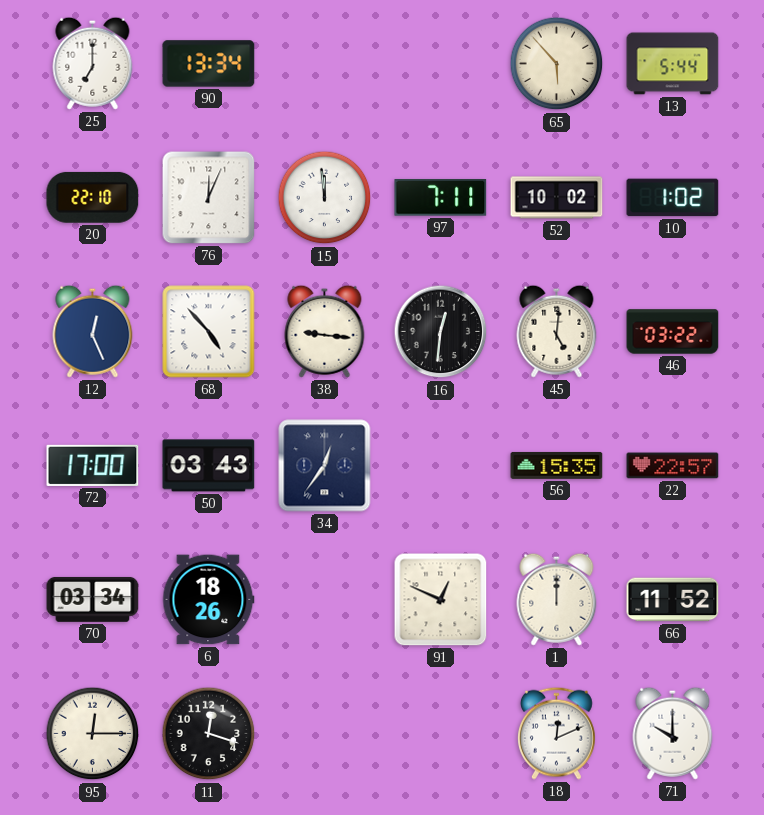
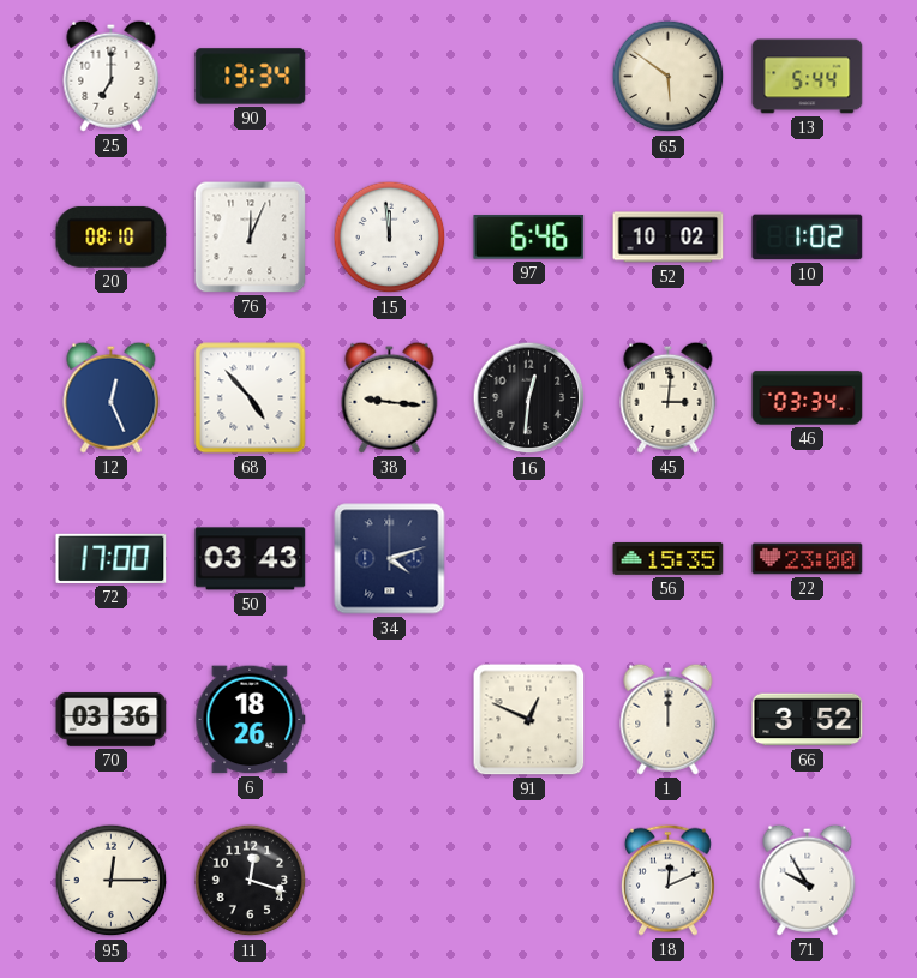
65: 5:53 -> 5:51
20: 22:10 -> 08:10
97: 7:11 -> 6:46
45: 5:01 -> 3:01
46: 03:22 -> 03:34
34: 12:36 -> 4:12
22: 22:57 -> 23:00
70: 03:34 -> 03:36
66: 11:52 -> 3:52
71: 10:00 -> 9:55
